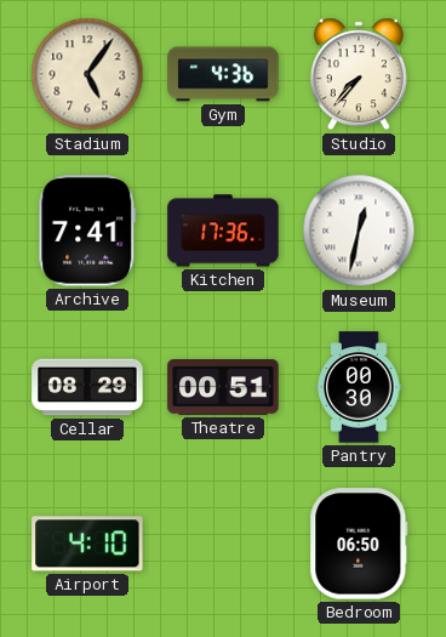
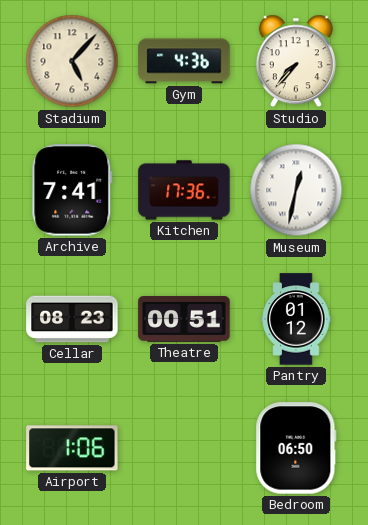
Stadium: 5:06 -> 5:07
Cellar: 08:29 -> 08:23
Pantry: 00:30 -> 01:12
Airport: 4:10 -> 1:06
